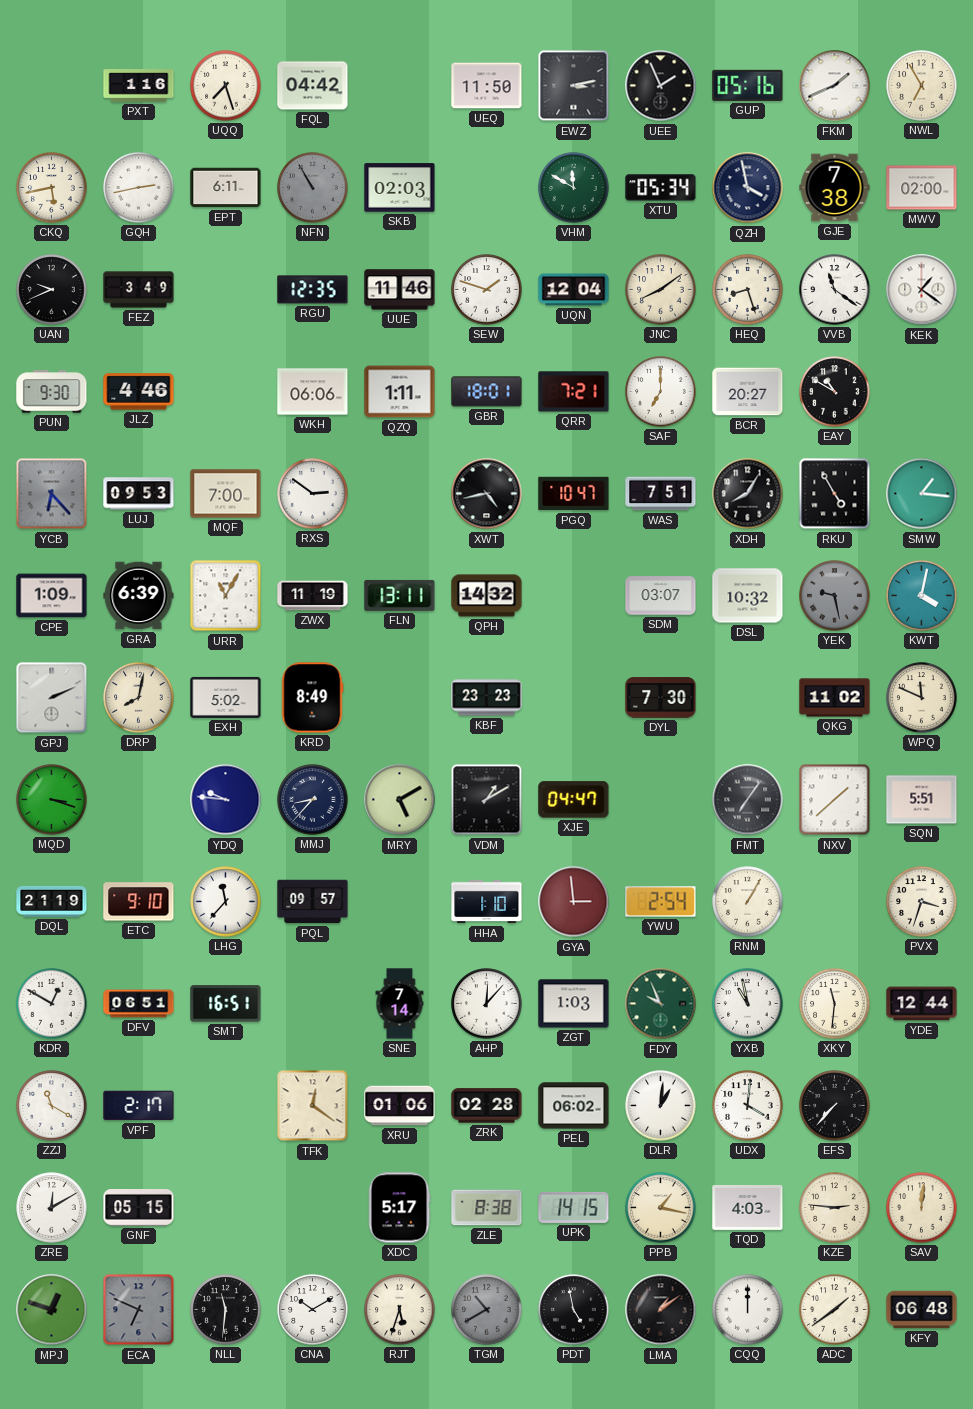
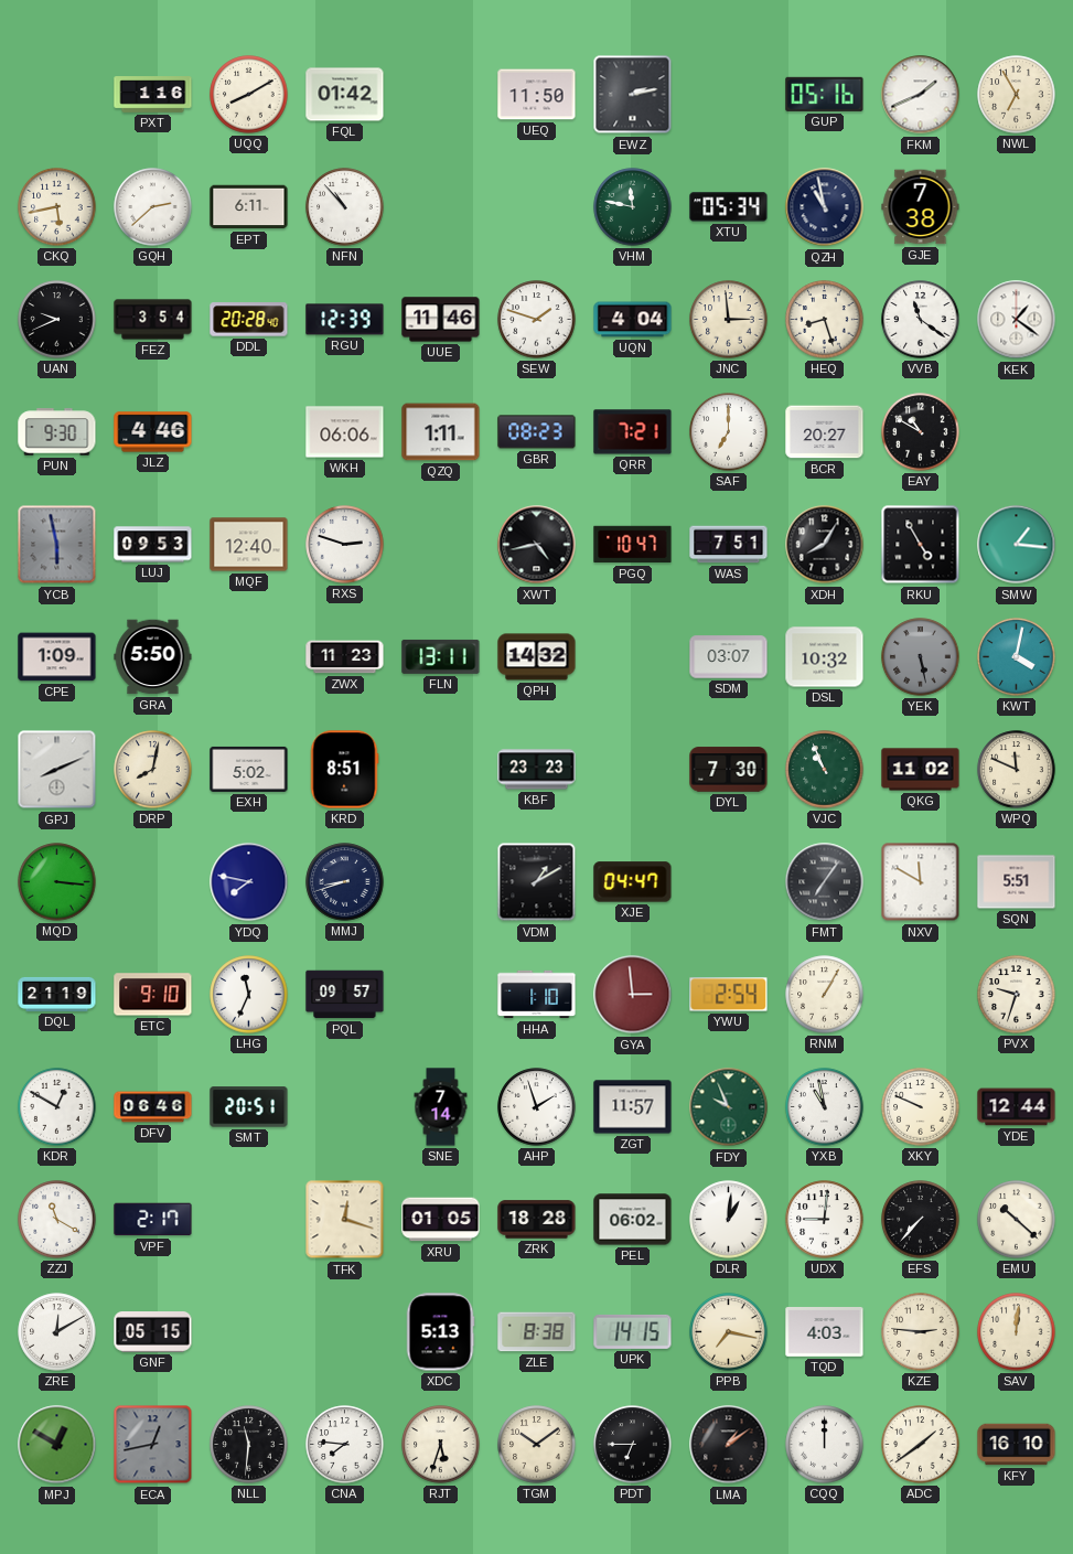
UQQ: 7:27 -> 8:10
FQL: 04:42 -> 01:42
EWZ: 3:13 -> 2:13
UEE: 1:56 -> none
GQH: 2:43 -> 2:38
NFN: 10:55 -> 10:53
NFN dial: grey -> white
SKB: 02:03 -> none
VHM: 11:50 -> 11:47
QZH: 3:58 -> 10:58
MWV: 02:00 -> none
FEZ: 3:49 -> 3:54
DDL: none -> 20:28
RGU: 12:35 -> 12:39
UQN: 12:04 -> 4:04
JNC: 8:09 -> 2:59
GBR: 18:01 -> 08:23
YCB: 6:23 -> 5:58
MQF: 7:00 -> 12:40
RXS: 2:51 -> 2:48
GRA: 6:39 -> 5:50
URR: 11:05 -> none
ZWX: 11:19 -> 11:23
YEK: 9:28 -> 5:28
GPJ: 2:11 -> 8:11
KRD: 8:49 -> 8:51
VJC: none -> 10:56
MQD: 3:18 -> 3:16
YDQ: 9:46 -> 7:47
MMJ: 8:37 -> 8:42
MRY: 5:10 -> none
NXV: 1:38 -> 11:50
LHG: 11:37 -> 11:34
PVX: 3:33 -> 9:33
DFV: 06:51 -> 06:46
SMT: 16:51 -> 20:51
AHP: 12:07 -> 1:57
ZGT: 1:03 -> 11:57
XKY: 11:31 -> 9:49
TFK: 12:21 -> 12:18
XRU: 01:06 -> 01:05
ZRK: 02:28 -> 18:28
UDX: 4:01 -> 9:01
EMU: none -> 10:22
XDC: 5:17 -> 5:13
PPB: 1:17 -> 7:17
MPJ: 12:48 -> 12:50
ECA: 6:49 -> 12:43
CNA: 10:10 -> 7:46
TGM: 10:40 -> 10:09
TGM dial: grey -> cream
PDT: 4:58 -> 6:45
KFY: 06:48 -> 16:10
